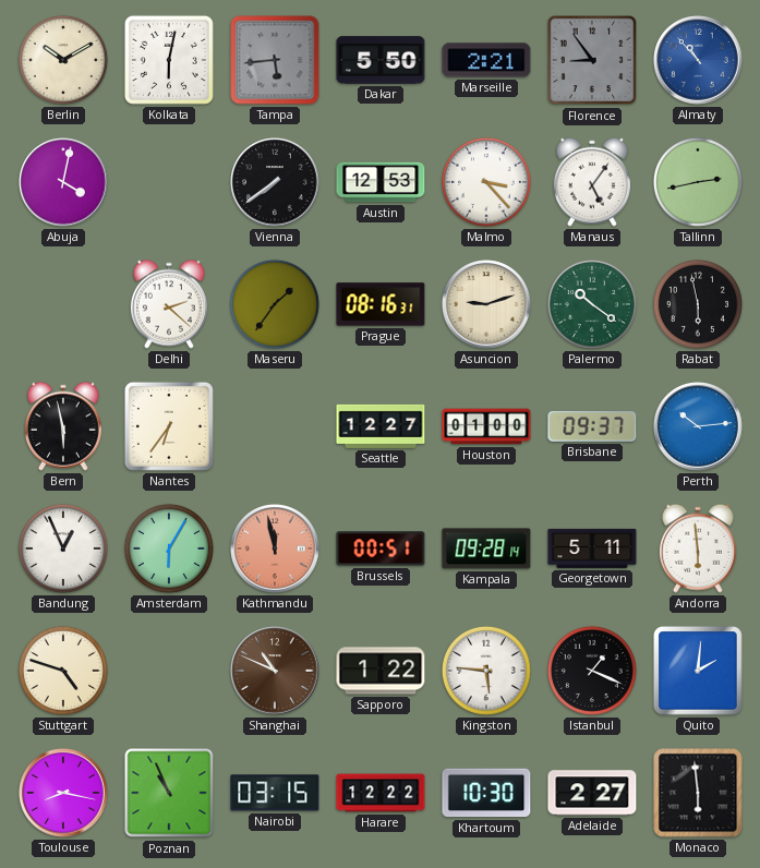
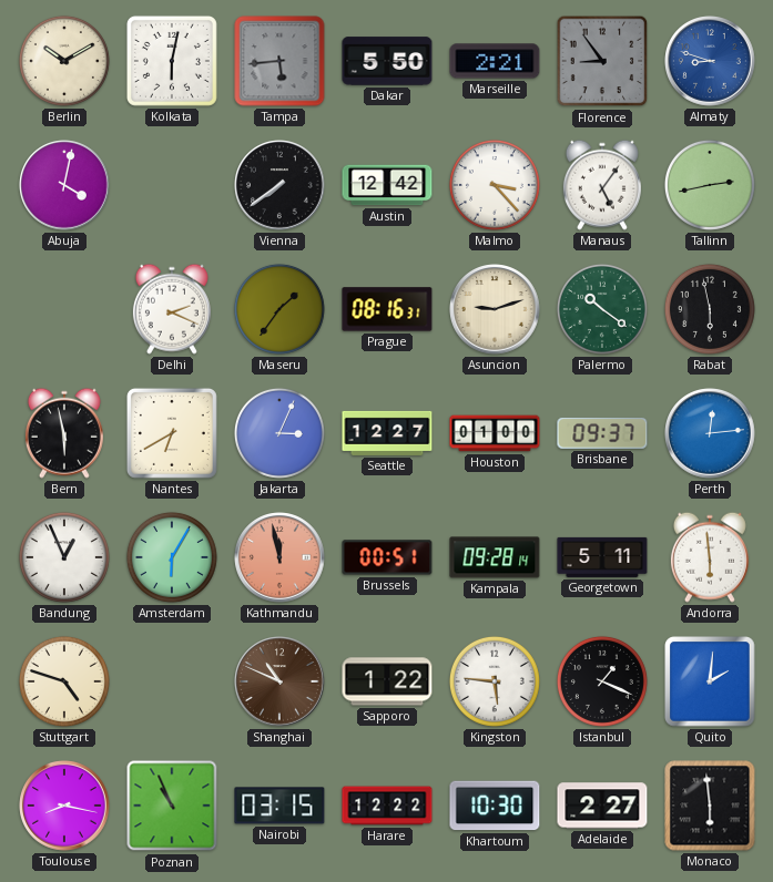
Almaty: 10:53 -> 8:48
Austin: 12:53 -> 12:42
Delhi: 2:22 -> 2:19
Nantes: 6:36 -> 6:40
Jakarta: none -> 3:04
Perth: 10:14 -> 12:14
